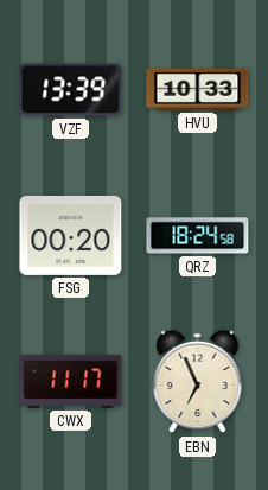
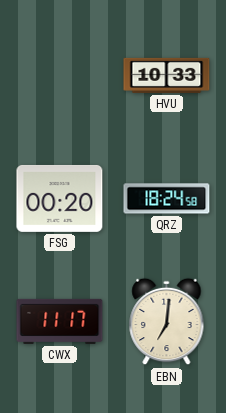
VZF: 13:39 -> none
EBN: 6:56 -> 7:01
